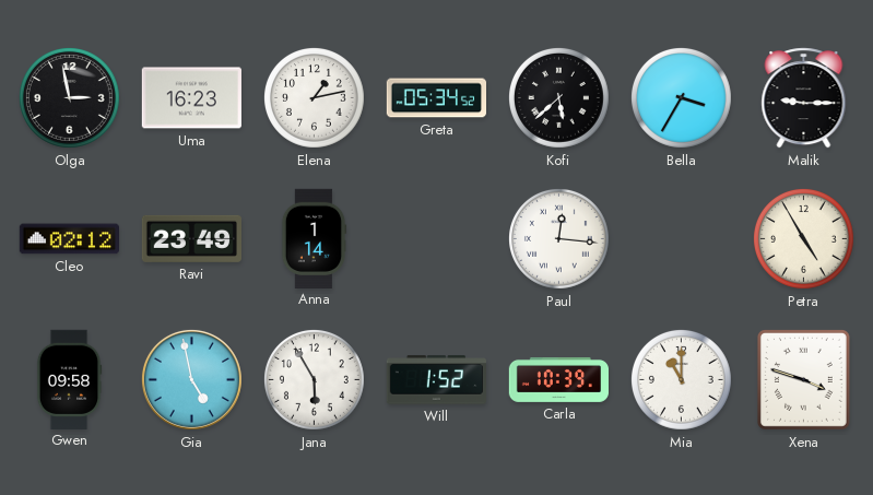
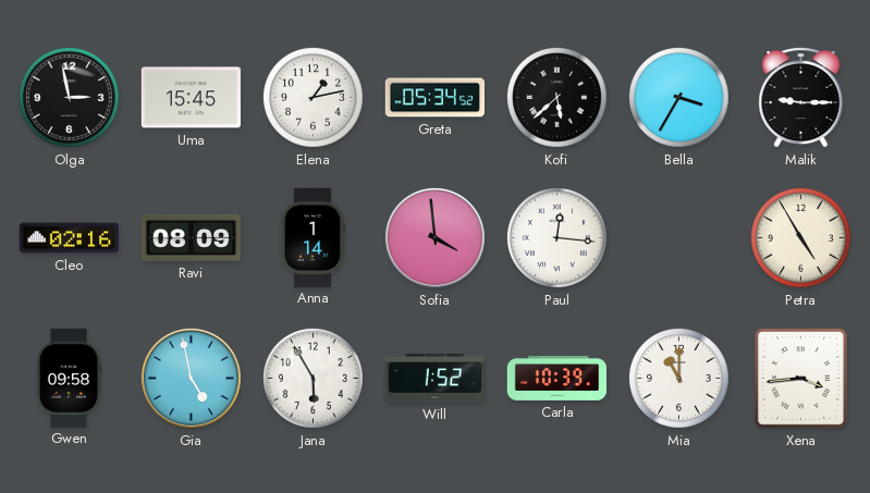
Uma: 16:23 -> 15:45
Cleo: 02:12 -> 02:16
Ravi: 23:49 -> 08:09
Sofia: none -> 3:59
Xena: 3:48 -> 3:44
